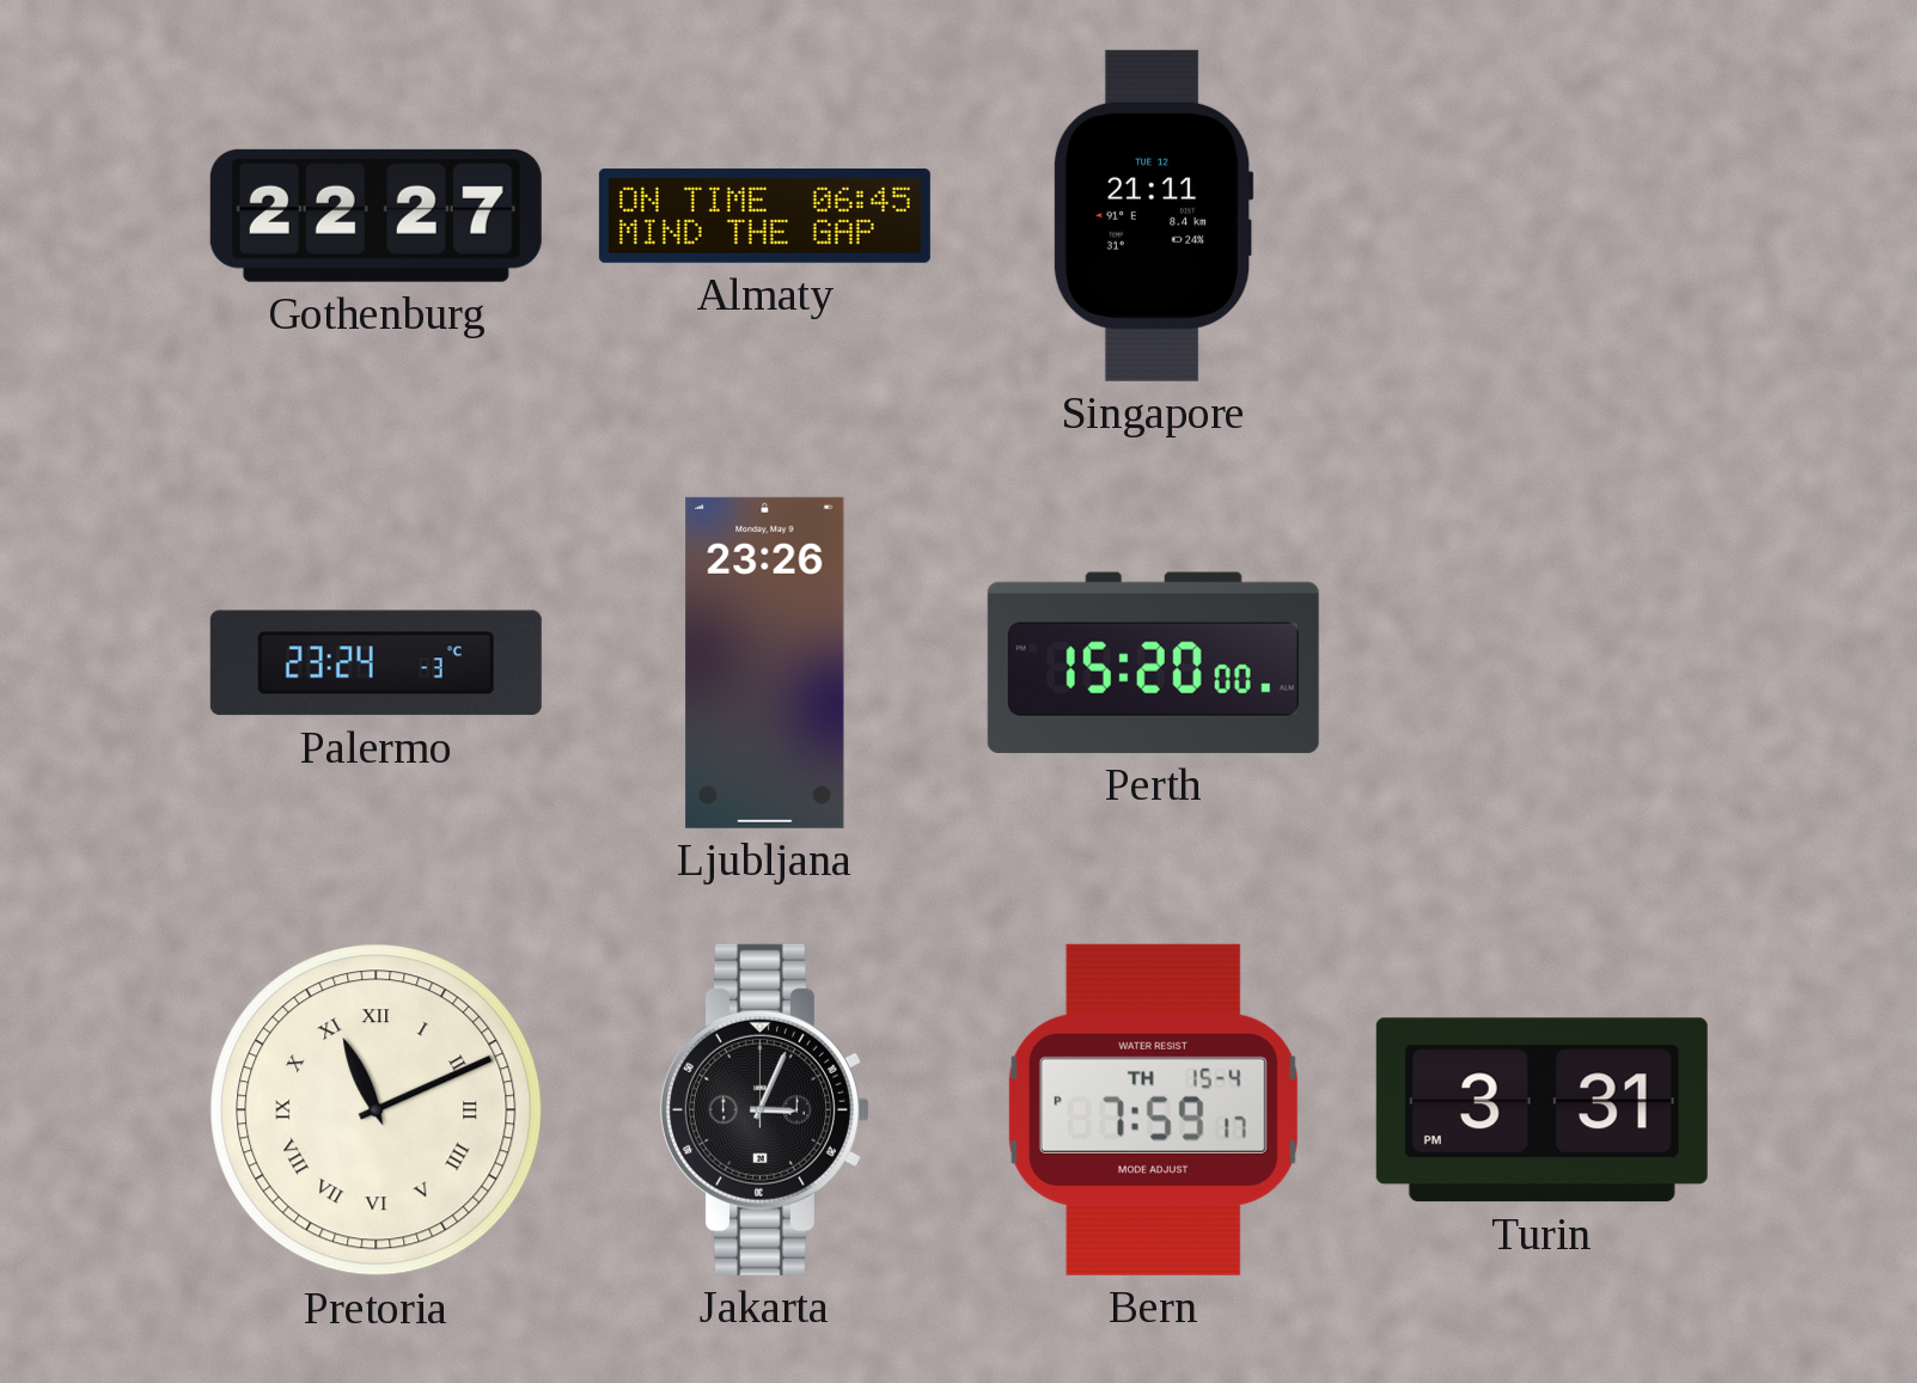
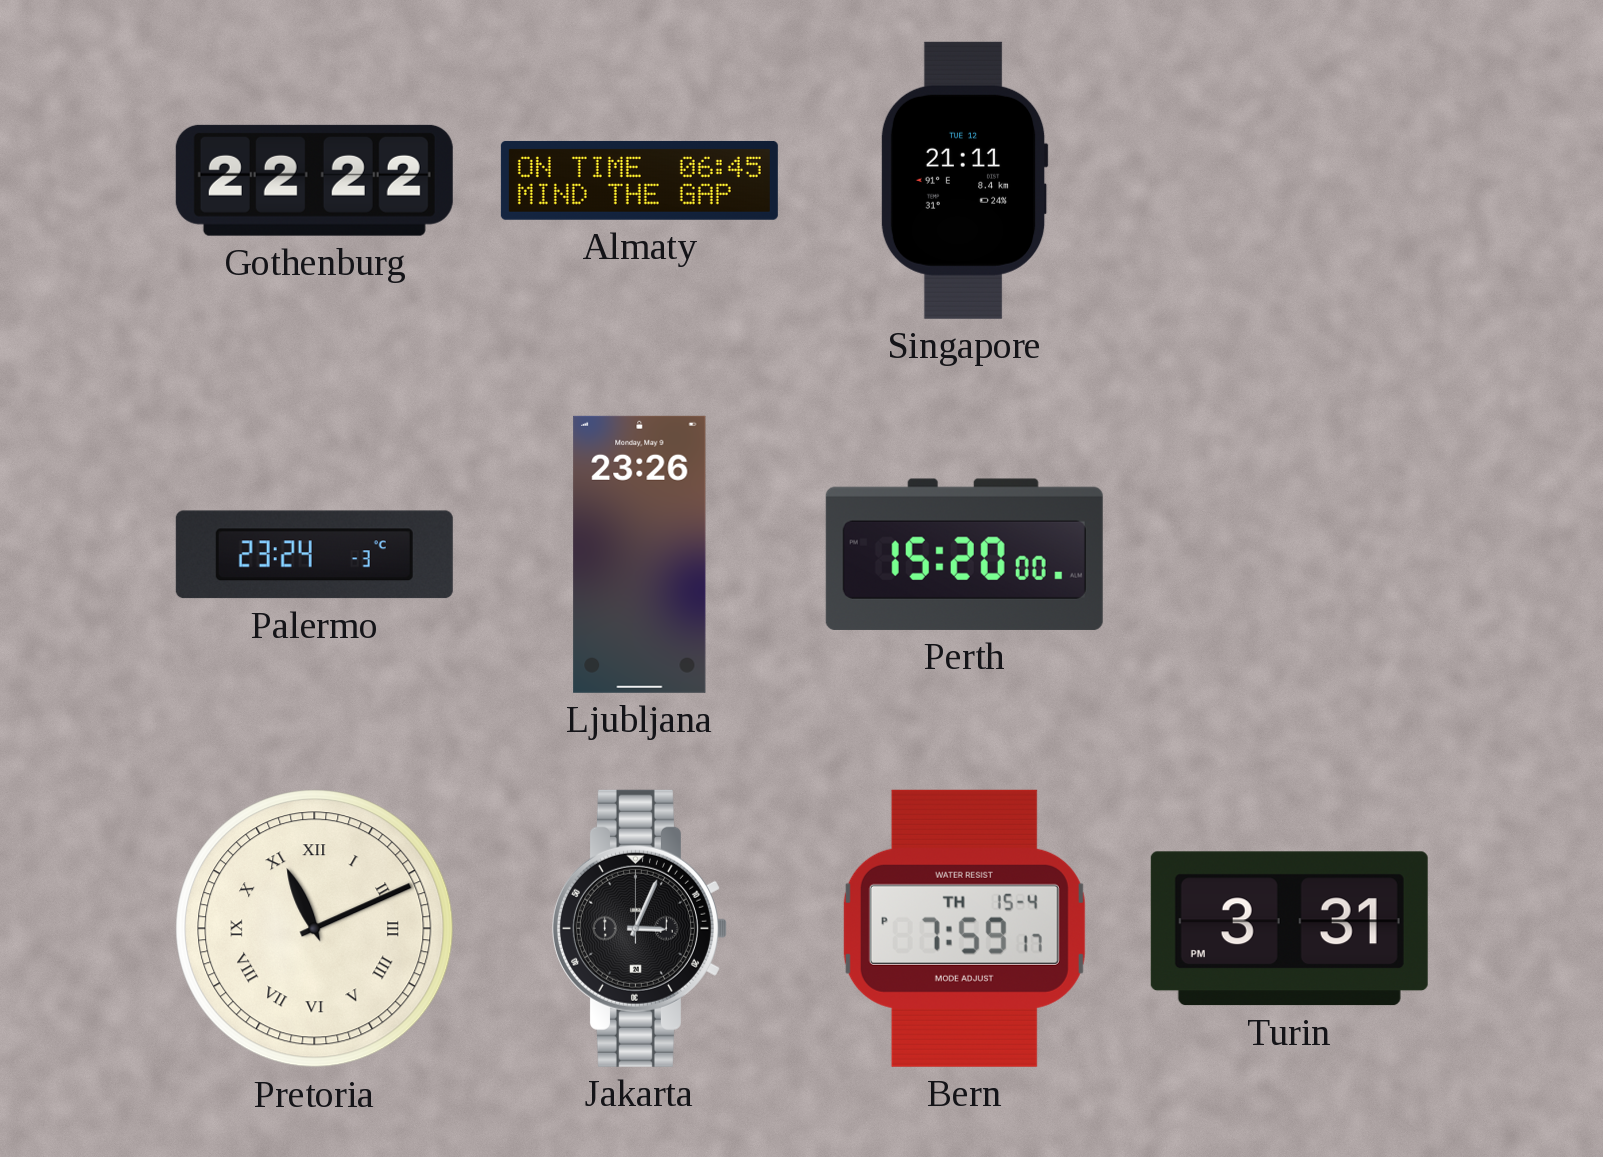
Gothenburg: 22:27 -> 22:22
